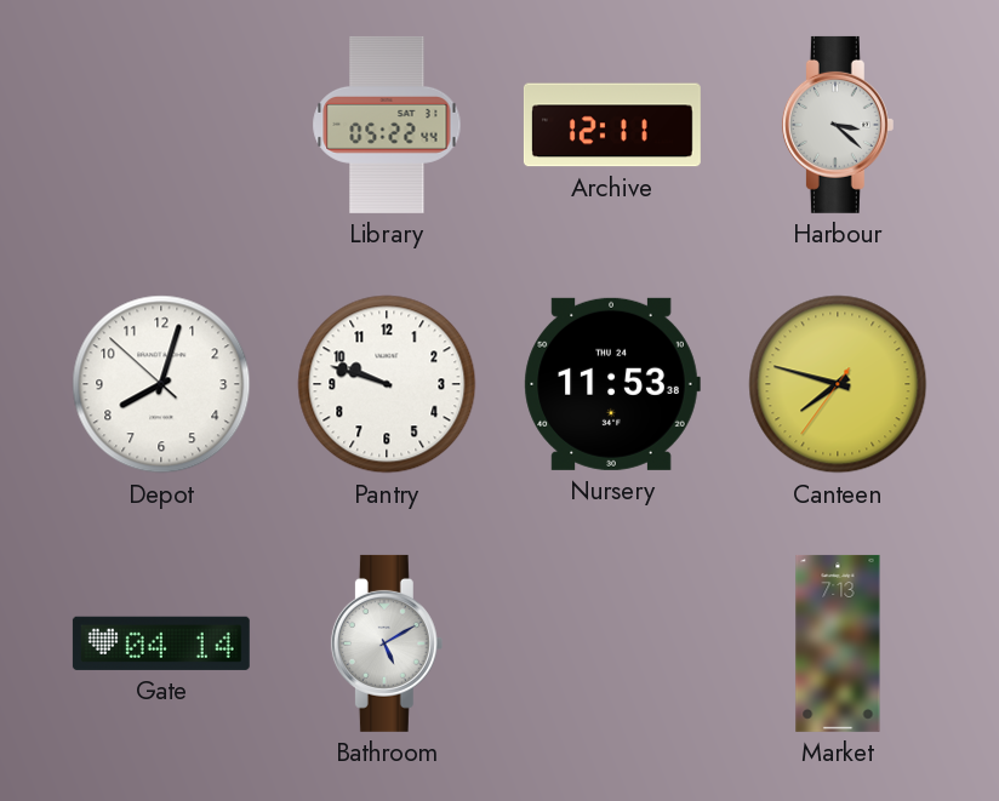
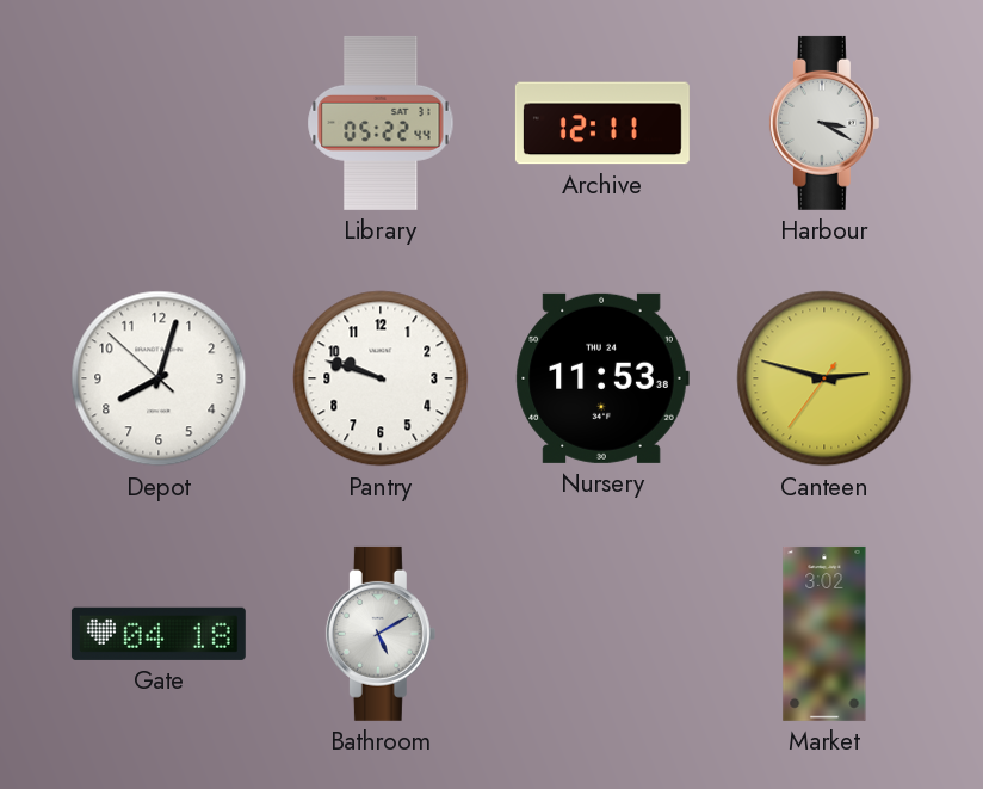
Harbour: 3:22 -> 3:20
Canteen: 7:47 -> 2:47
Gate: 04:14 -> 04:18
Market: 7:13 -> 3:02
